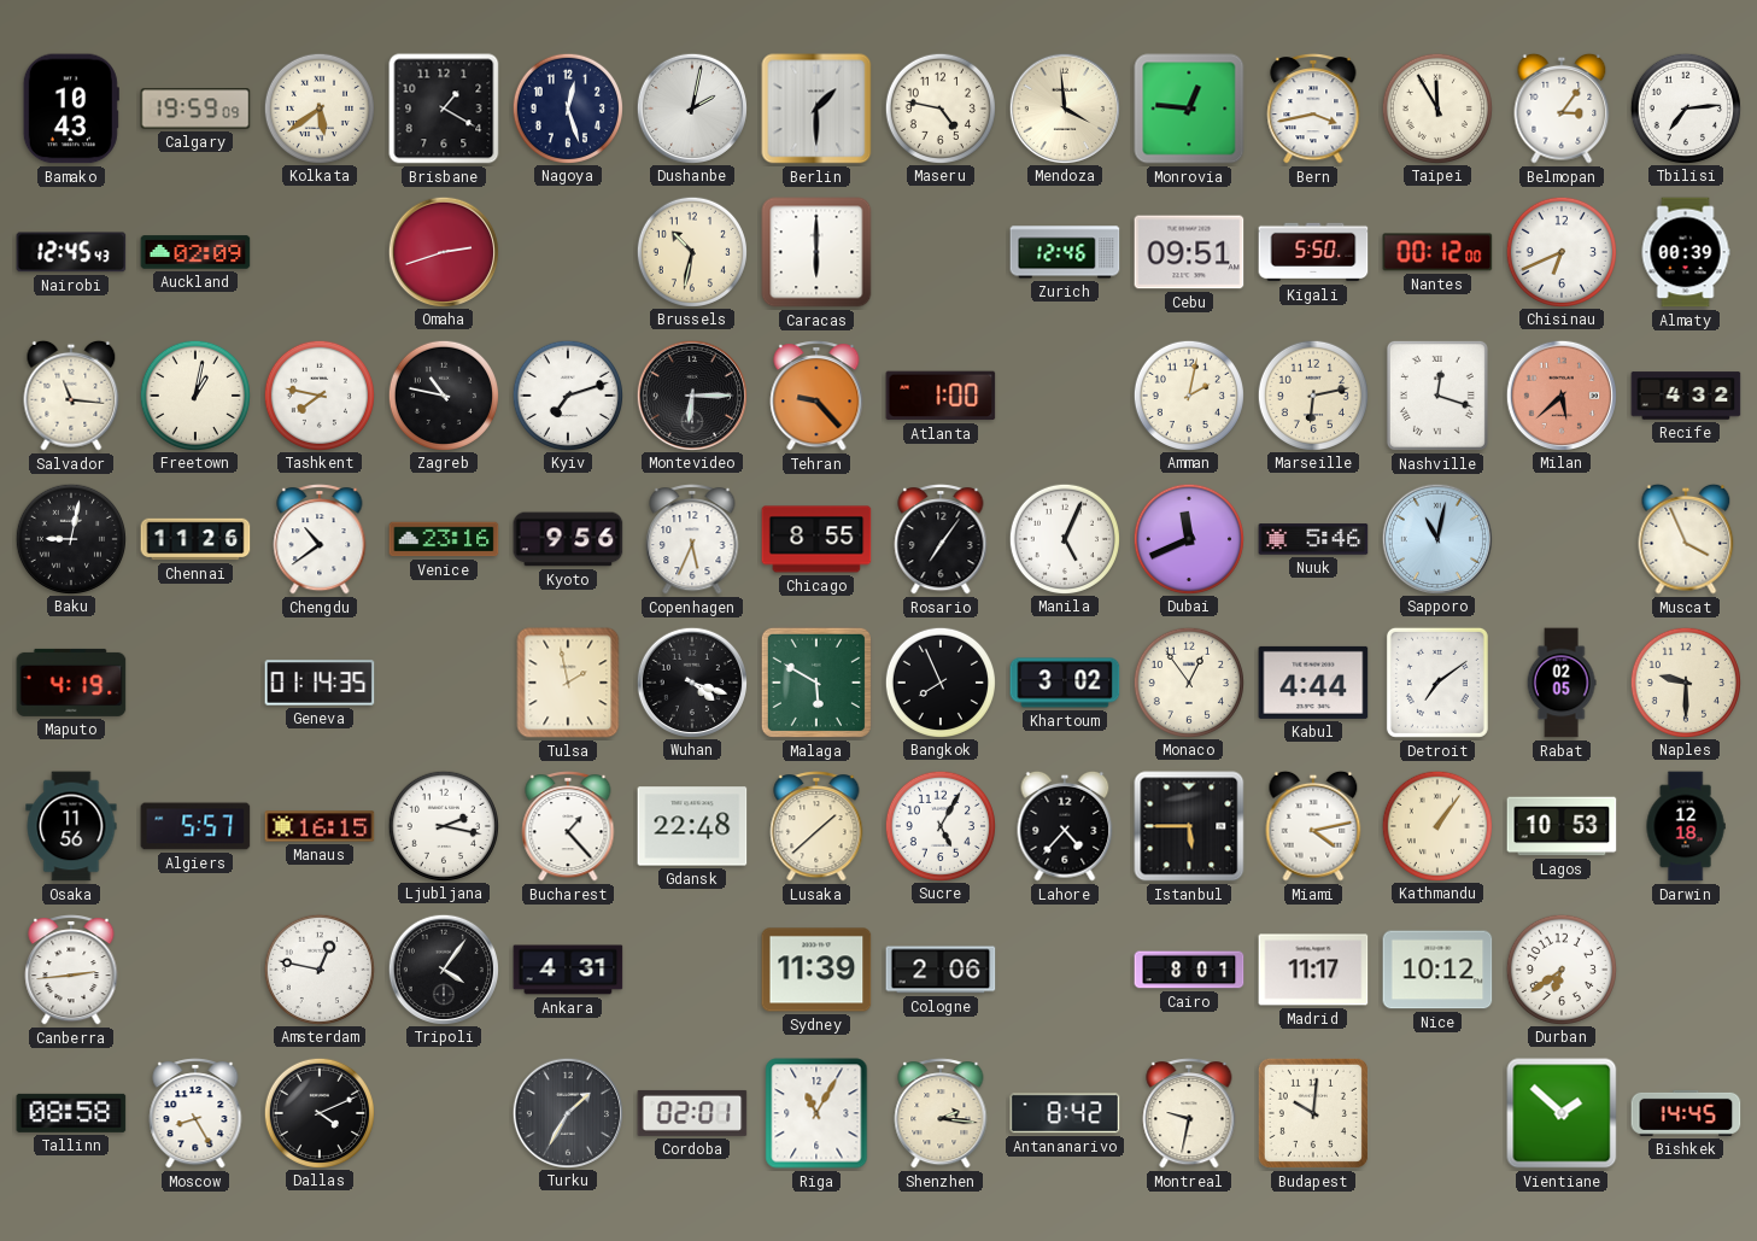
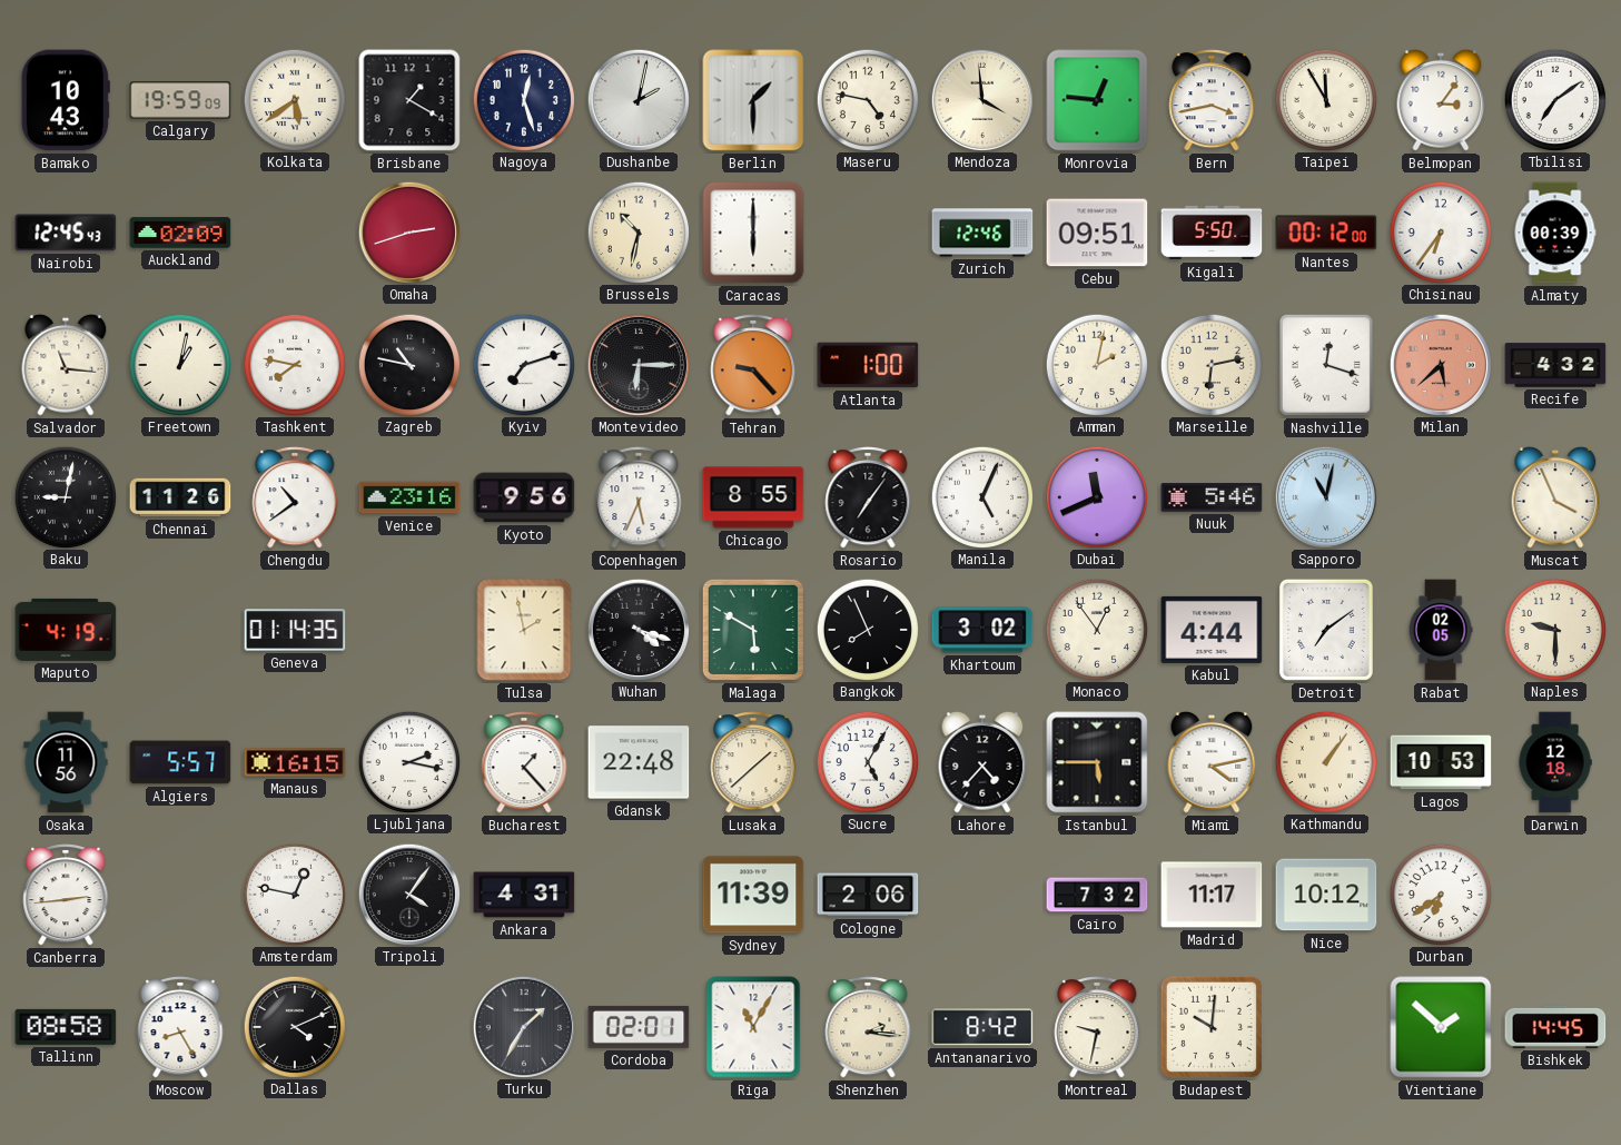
Tbilisi: 7:14 -> 7:09
Chisinau: 6:41 -> 6:36
Cairo: 8:01 -> 7:32
